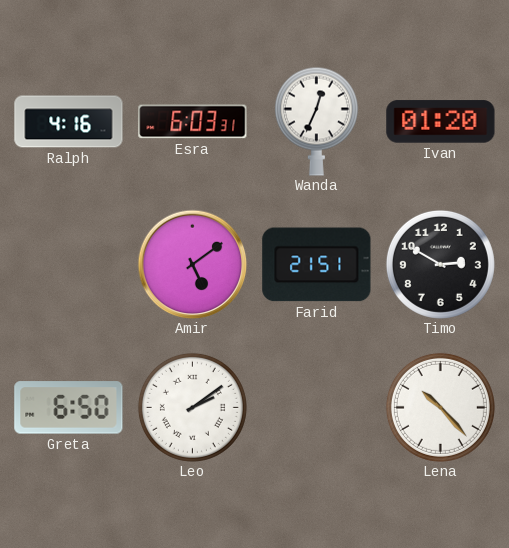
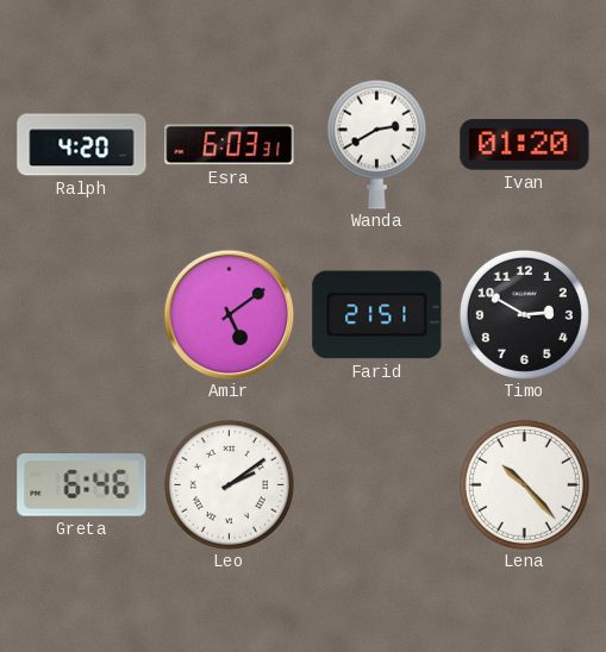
Ralph: 4:16 -> 4:20
Wanda: 12:34 -> 2:40
Greta: 6:50 -> 6:46
